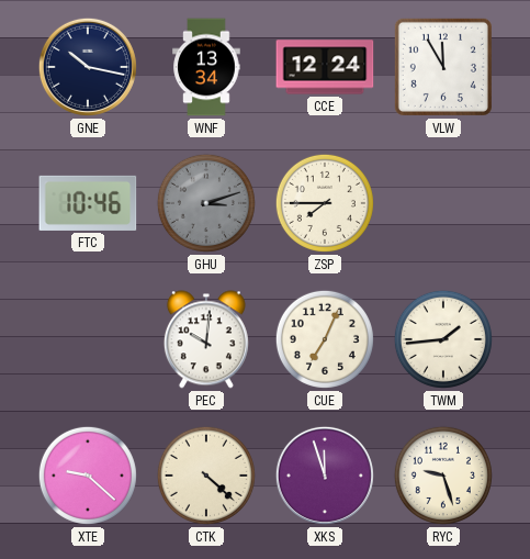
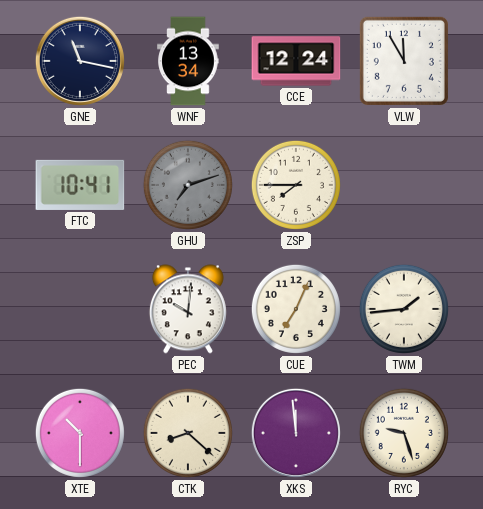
GNE: 10:17 -> 11:17
FTC: 10:46 -> 10:41
GHU: 3:12 -> 7:12
XTE: 9:22 -> 10:30
CTK: 4:22 -> 8:22
XKS: 11:57 -> 11:59
